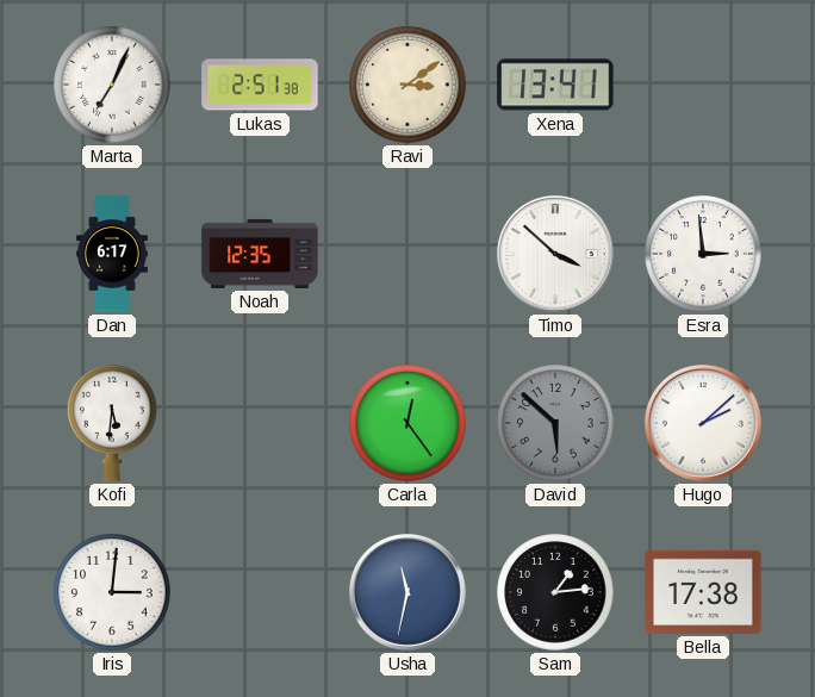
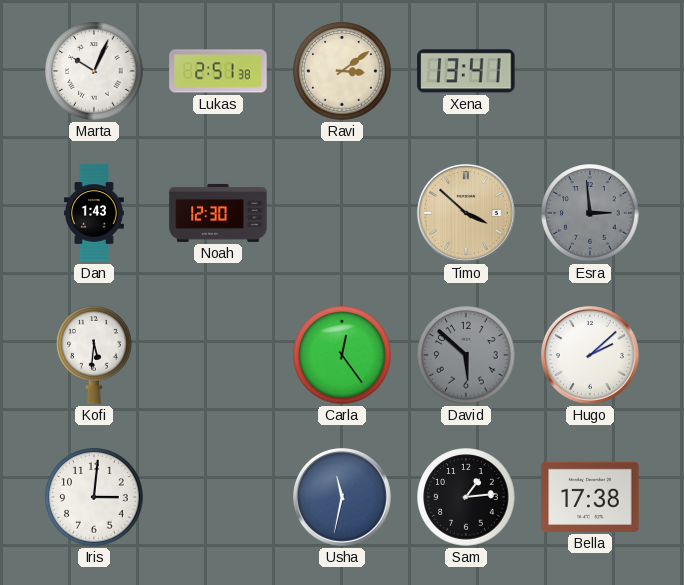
Marta: 7:04 -> 10:04
Dan: 6:17 -> 1:43
Noah: 12:35 -> 12:30
Timo dial: white -> champagne
Esra dial: white -> grey
